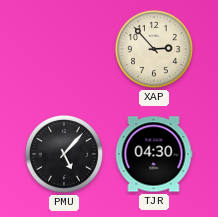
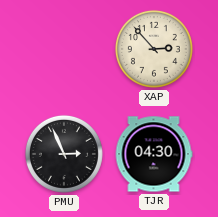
PMU: 5:07 -> 2:56
